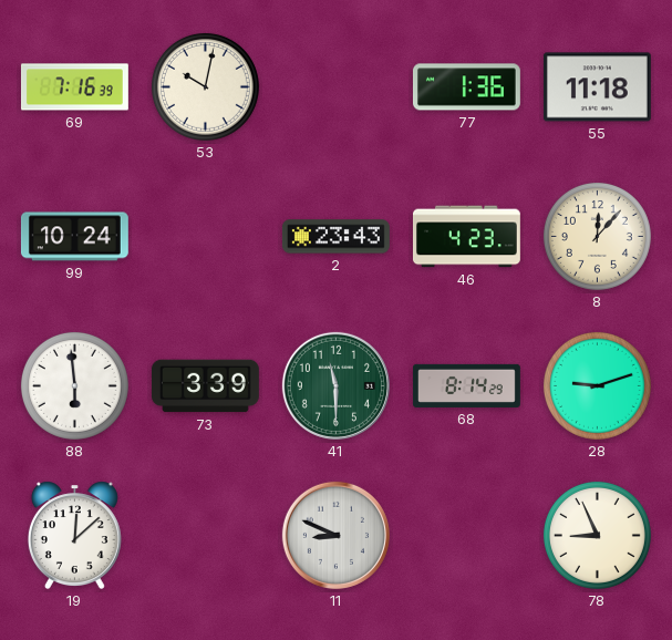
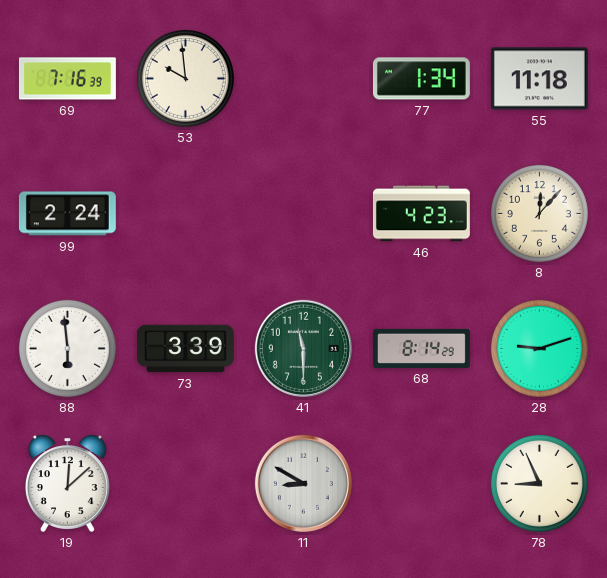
53: 10:02 -> 9:59
77: 1:36 -> 1:34
99: 10:24 -> 2:24
2: 23:43 -> none
11: 8:49 -> 8:50
